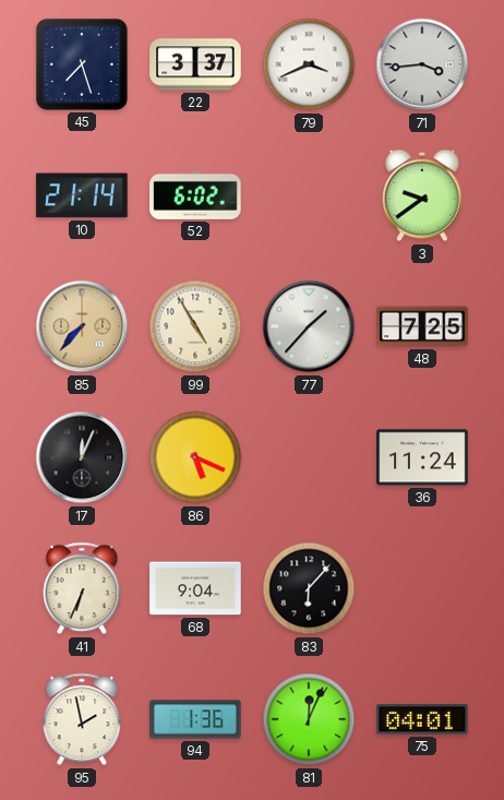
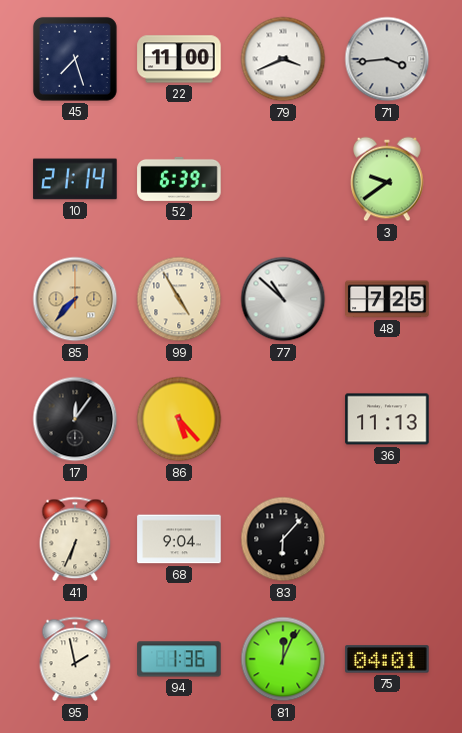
22: 3:37 -> 11:00
52: 6:02 -> 6:39
77: 1:37 -> 10:52
17: 12:04 -> 12:06
86: 5:19 -> 5:23
36: 11:24 -> 11:13
